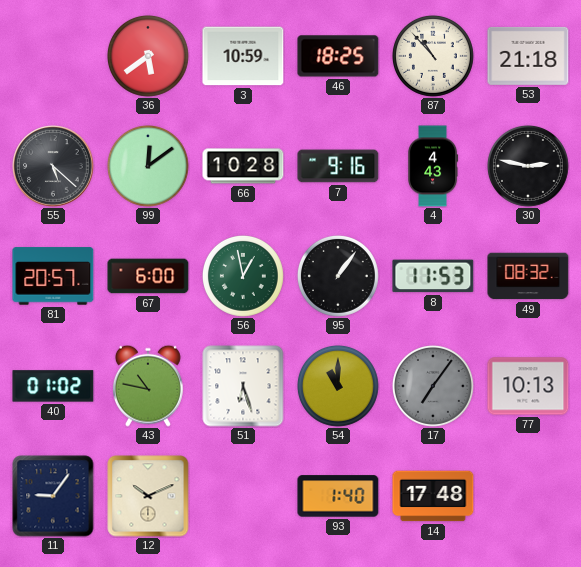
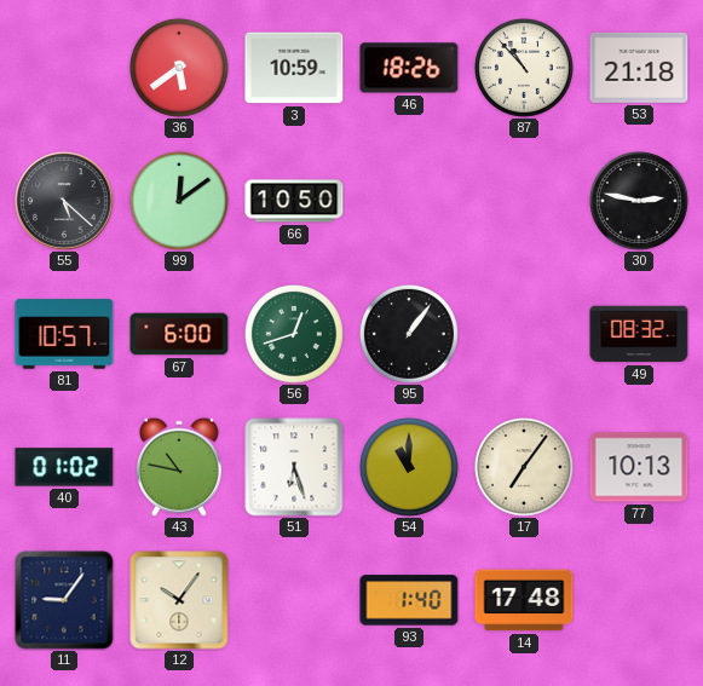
46: 18:25 -> 18:26
66: 10:28 -> 10:50
7: 9:16 -> none
4: 4:43 -> none
81: 20:57 -> 10:57
56: 12:58 -> 12:42
8: 11:53 -> none
17 dial: grey -> cream
12: 10:11 -> 10:06
